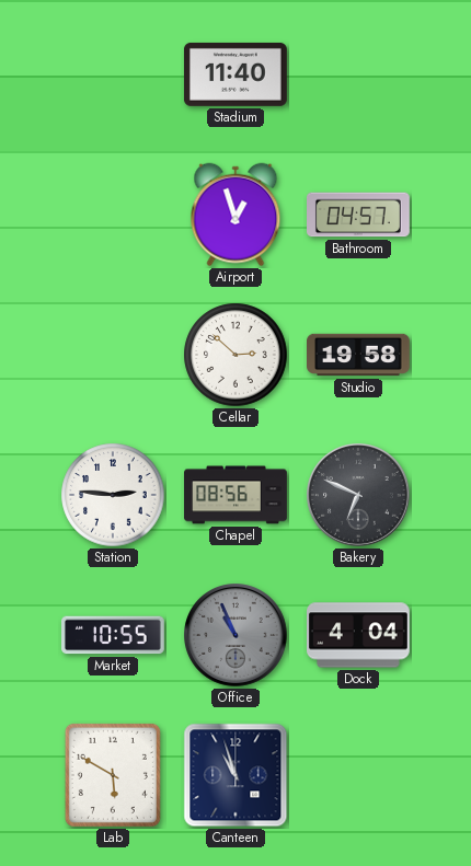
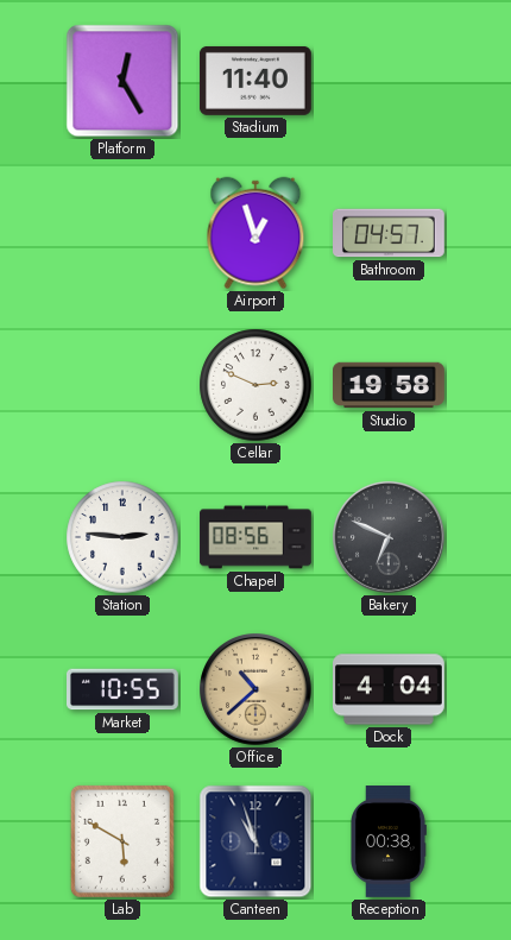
Platform: none -> 12:25
Cellar: 2:52 -> 2:49
Office: 10:56 -> 10:38
Office dial: grey -> champagne
Reception: none -> 00:38
